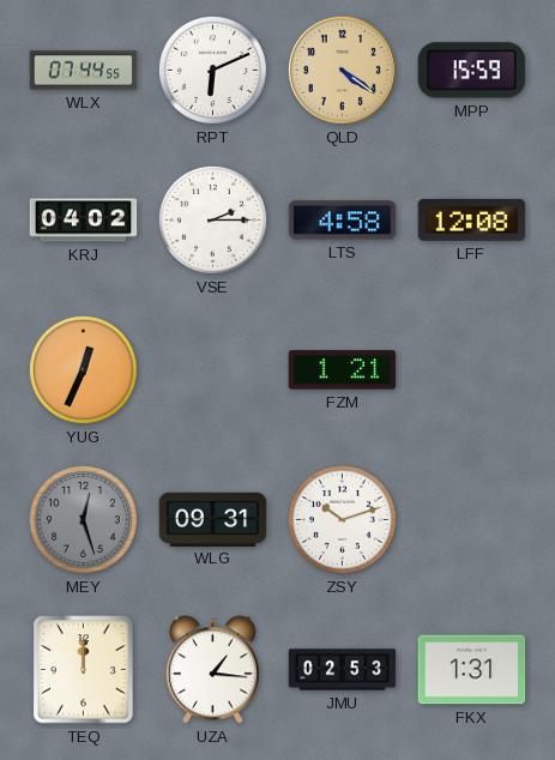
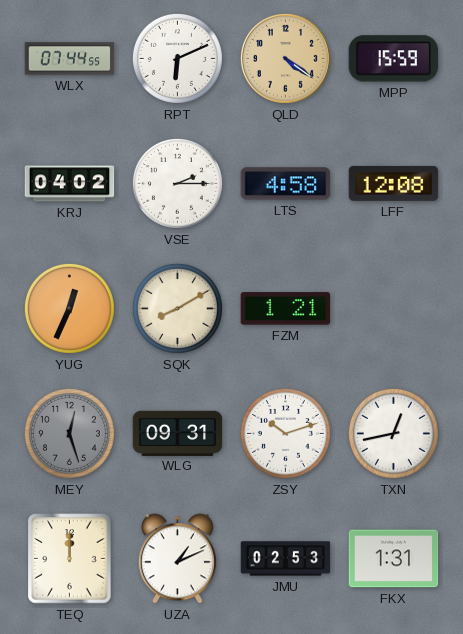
SQK: none -> 8:10
TXN: none -> 12:43
UZA: 1:16 -> 1:11
